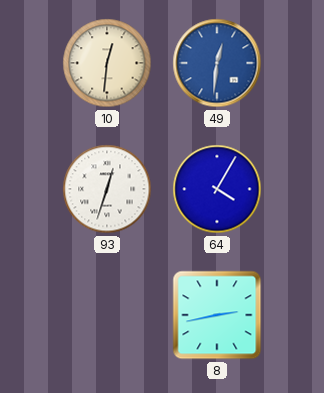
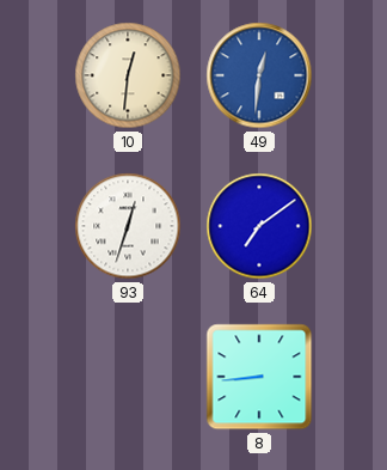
64: 4:05 -> 7:09
8: 2:43 -> 8:44
